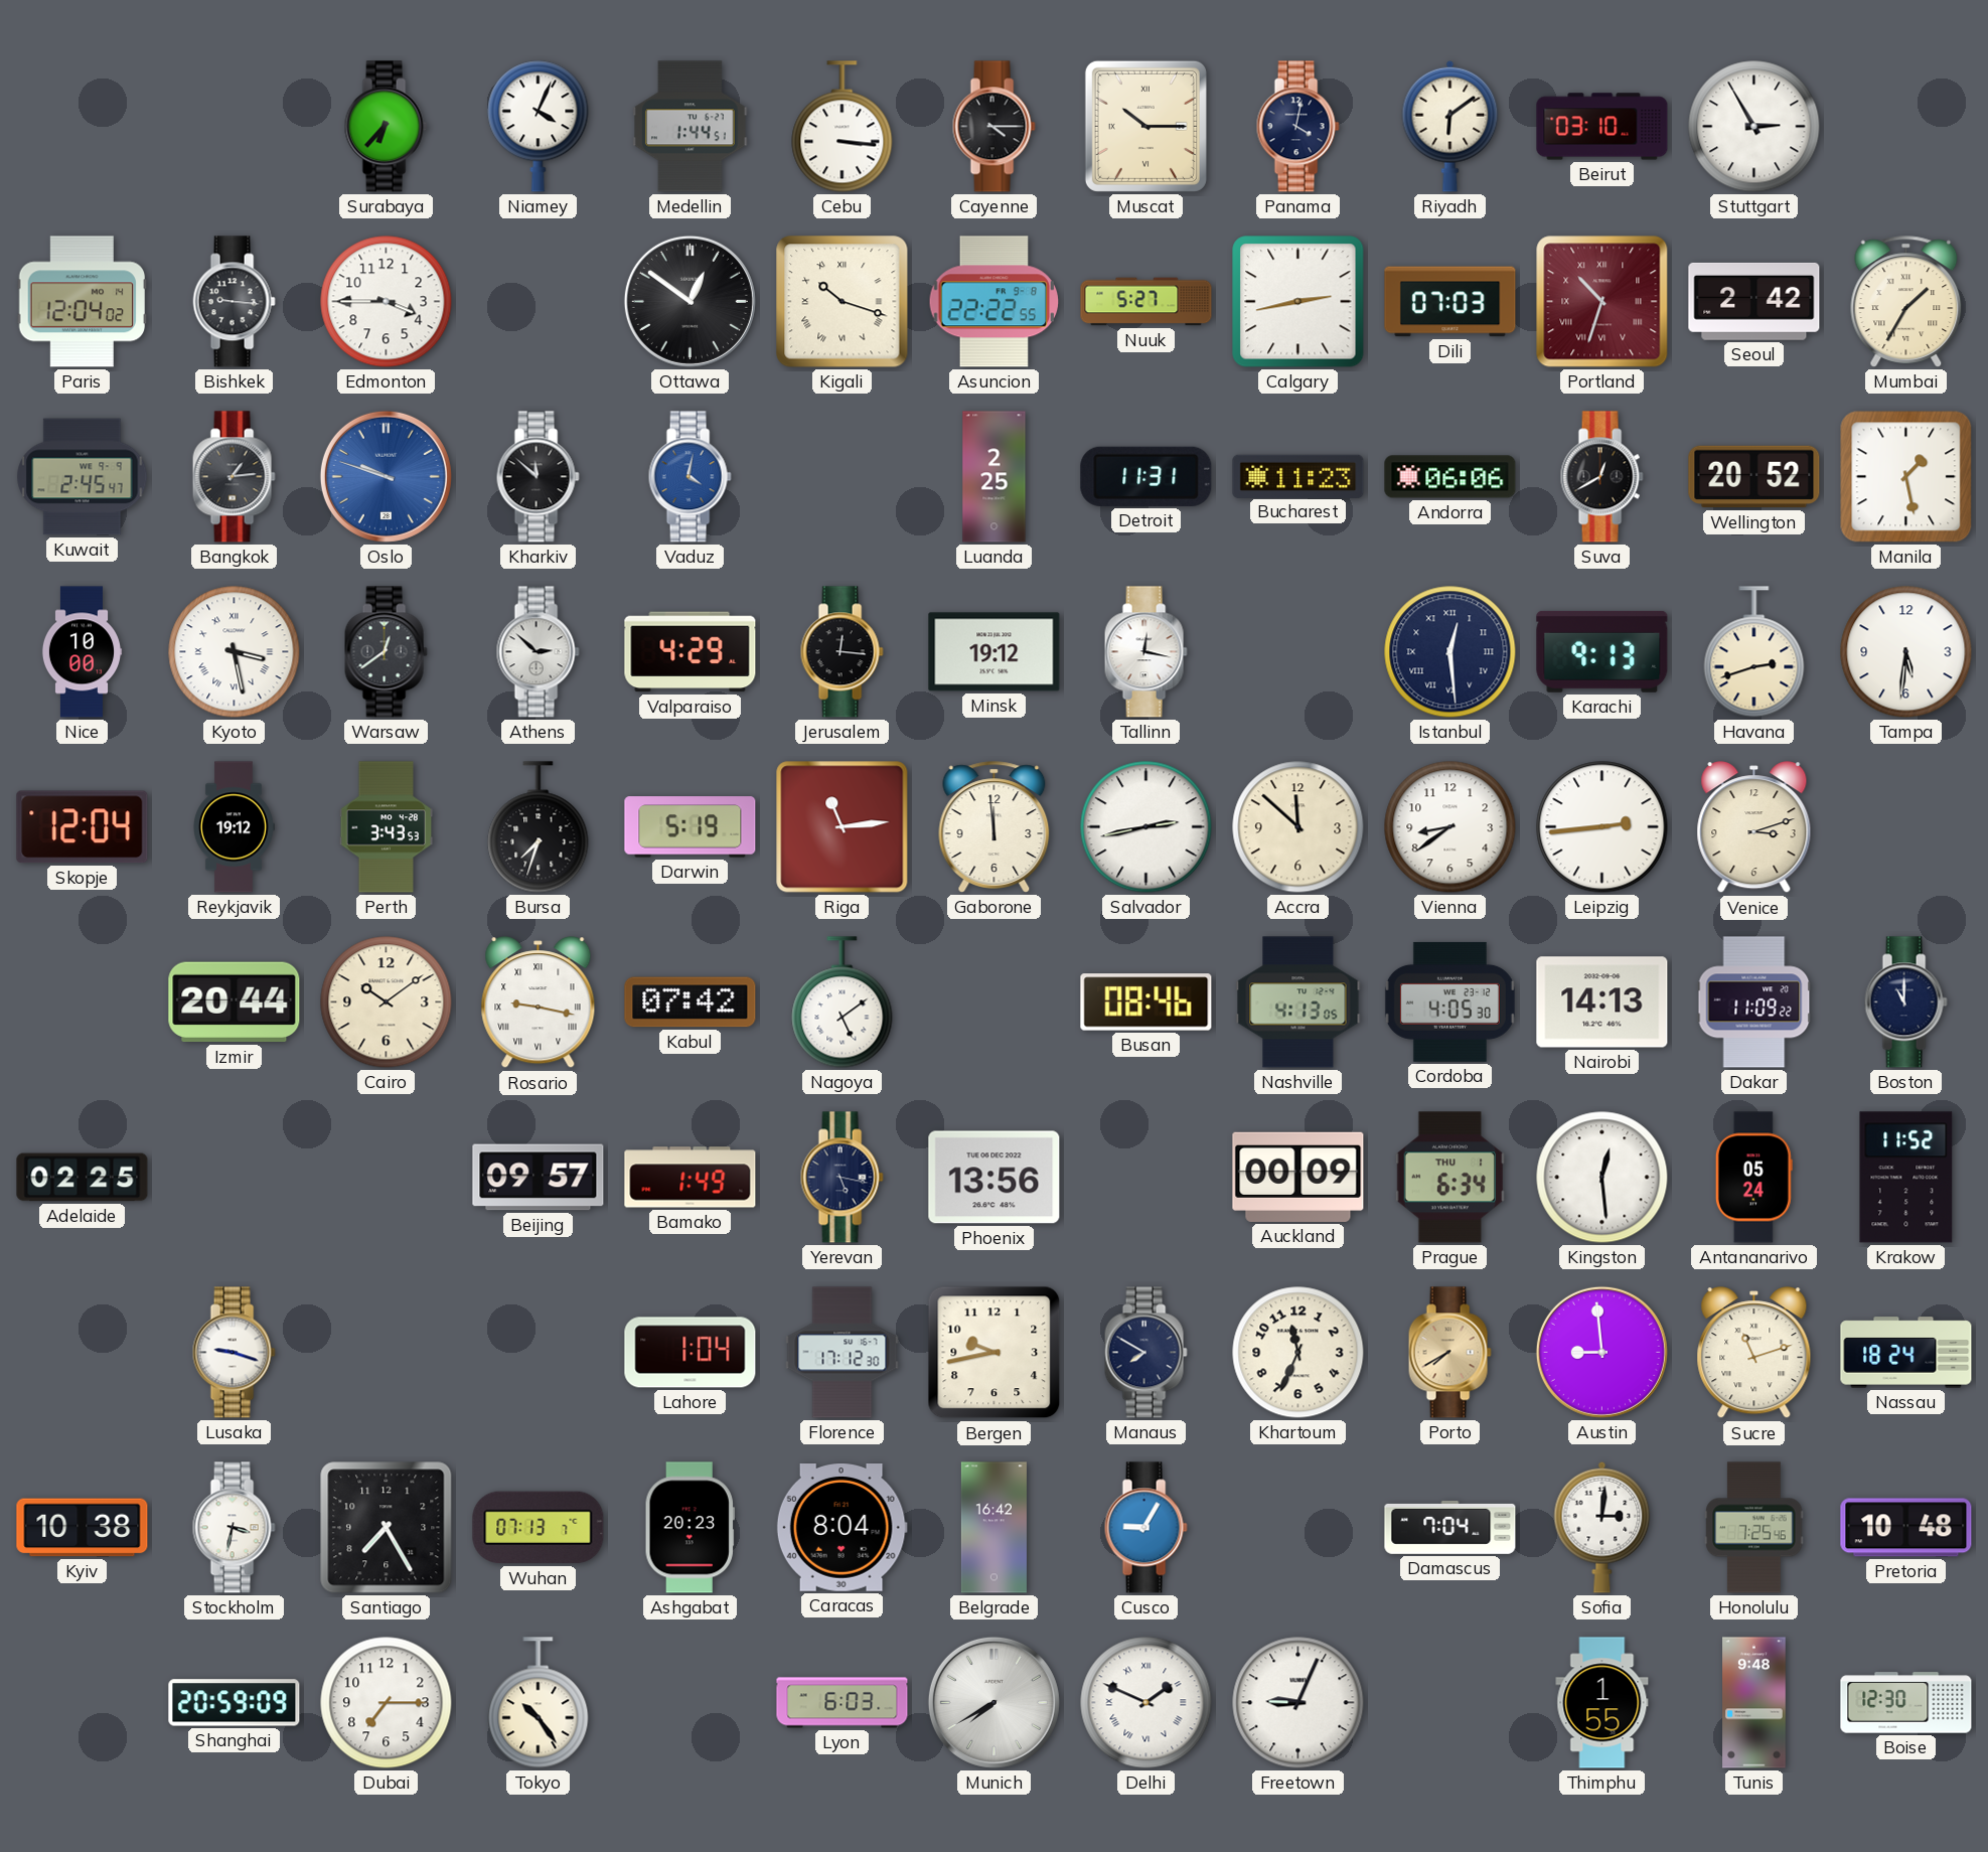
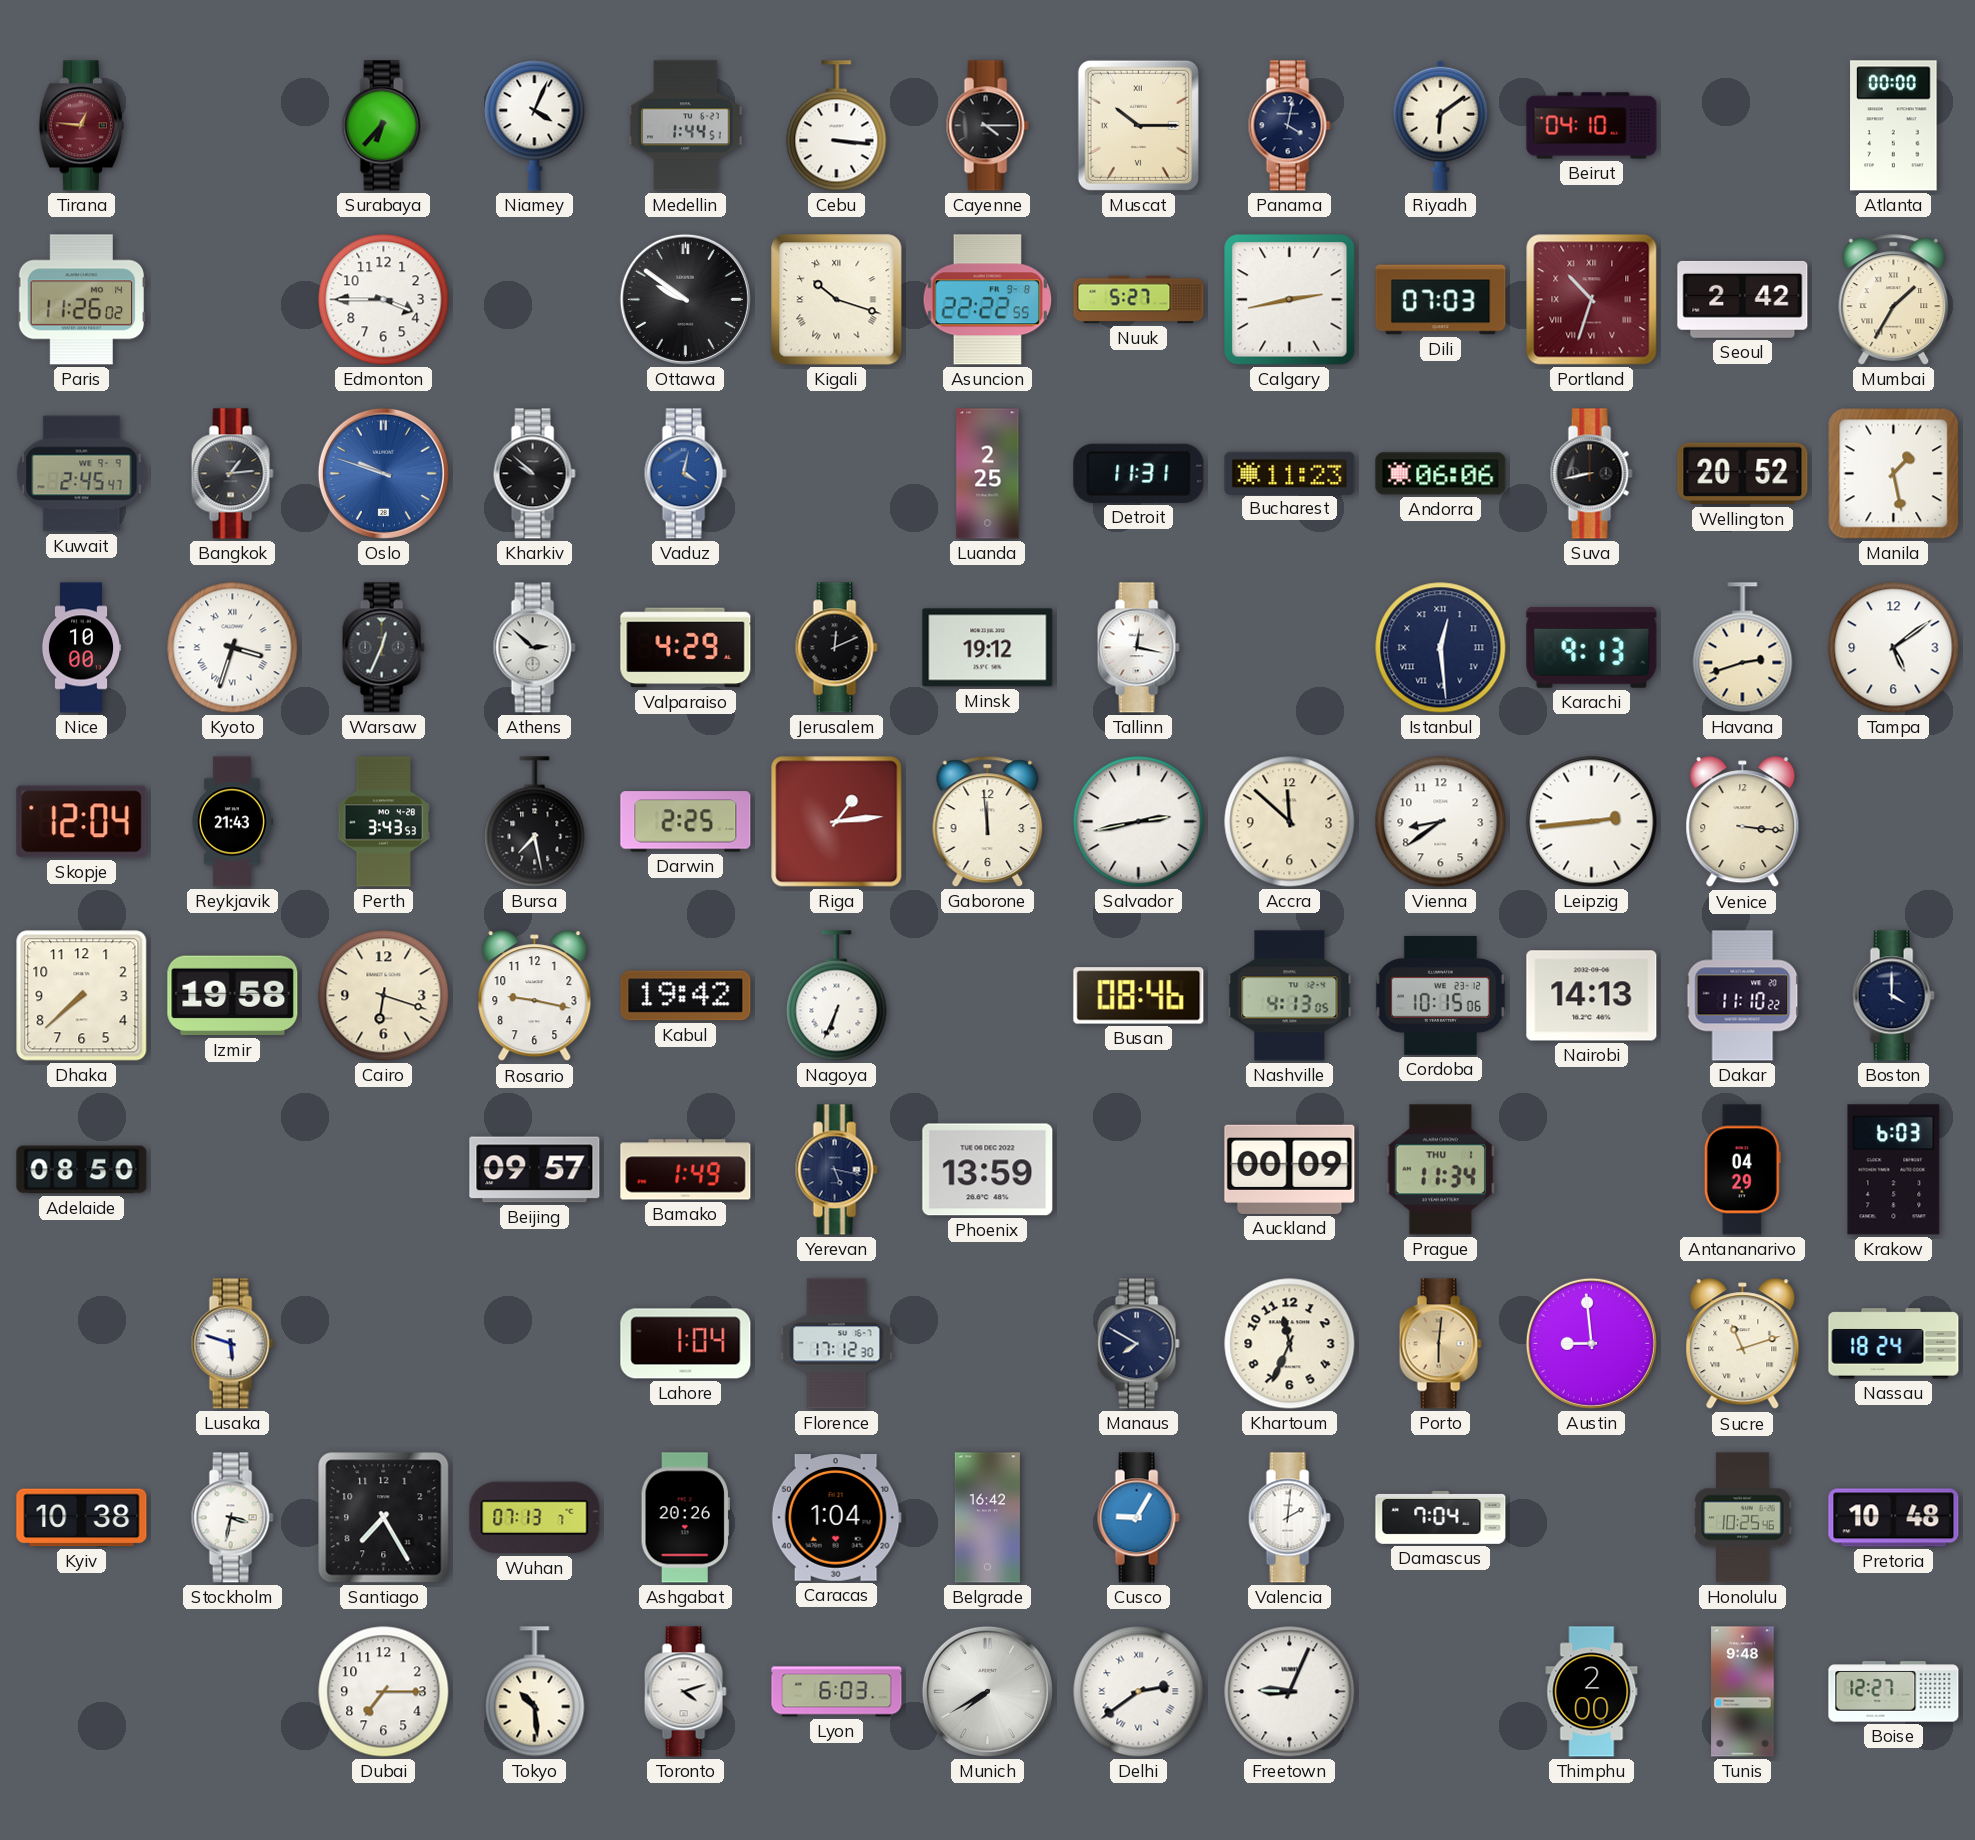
Tirana: none -> 12:46
Beirut: 03:10 -> 04:10
Stuttgart: 2:55 -> none
Atlanta: none -> 00:00
Paris: 12:04 -> 11:26
Bishkek: 9:16 -> none
Ottawa: 12:51 -> 9:51
Kharkiv: 11:52 -> 9:52
Suva: 12:40 -> 8:43
Kyoto: 3:28 -> 3:33
Warsaw: 12:39 -> 12:34
Jerusalem: 12:16 -> 12:11
Tampa: 5:31 -> 5:09
Reykjavik: 19:12 -> 21:43
Bursa: 7:33 -> 7:28
Darwin: 5:19 -> 2:25
Riga: 11:14 -> 1:14
Venice: 3:12 -> 3:16
Dhaka: none -> 7:38
Izmir: 20:44 -> 19:58
Cairo: 10:09 -> 6:18
Rosario numerals: Roman -> Arabic
Kabul: 07:42 -> 19:42
Nagoya: 5:09 -> 6:34
Cordoba: 4:05 -> 10:15
Dakar: 11:09 -> 11:10
Boston: 11:00 -> 4:00
Adelaide: 02:25 -> 08:50
Phoenix: 13:56 -> 13:59
Prague: 6:34 -> 11:34
Kingston: 12:29 -> none
Antananarivo: 05:24 -> 04:29
Krakow: 11:52 -> 6:03
Lusaka: 9:18 -> 5:48
Bergen: 9:43 -> none
Porto: 7:40 -> 6:01
Ashgabat: 20:23 -> 20:26
Caracas: 8:04 -> 1:04
Valencia: none -> 2:01
Sofia: 3:01 -> none
Honolulu: 7:25 -> 10:25
Shanghai: 20:59 -> none
Tokyo: 10:24 -> 10:29
Toronto: none -> 4:12
Delhi: 1:49 -> 2:39
Thimphu: 1:55 -> 2:00
Boise: 12:30 -> 12:27
